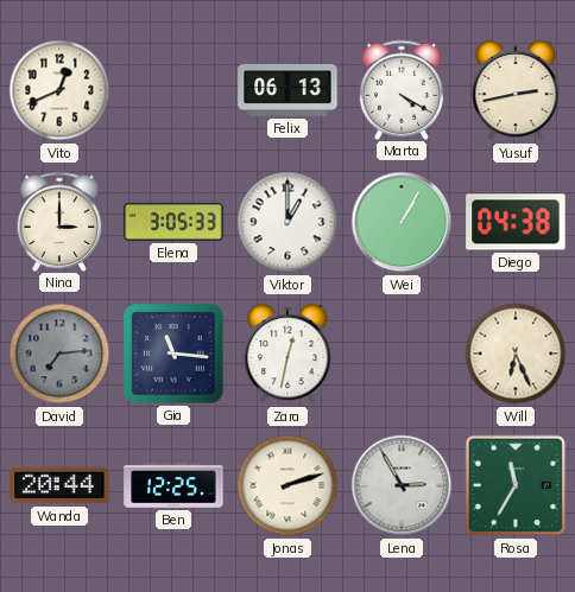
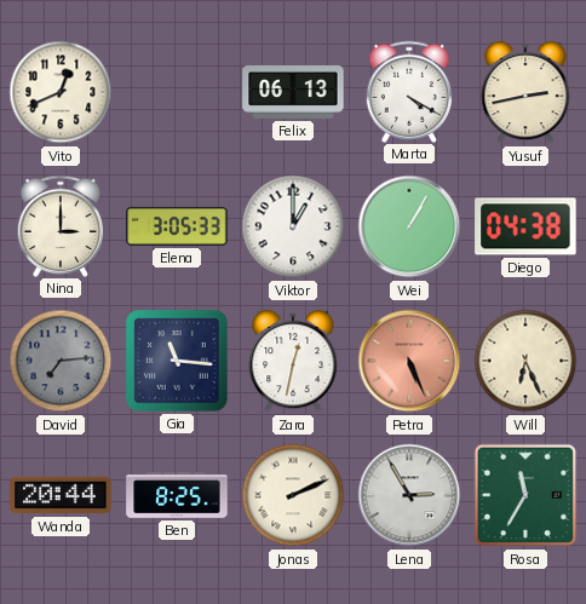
Petra: none -> 5:26
Ben: 12:25 -> 8:25
Jonas: 2:12 -> 2:11
